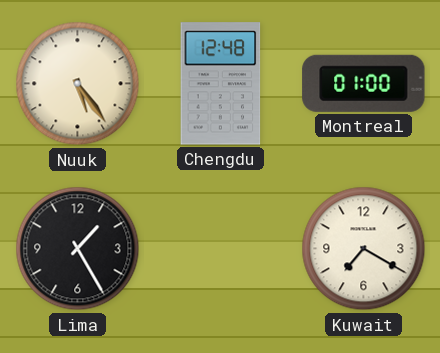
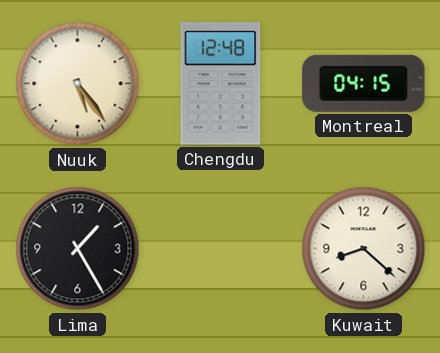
Montreal: 01:00 -> 04:15
Kuwait: 7:20 -> 8:22
